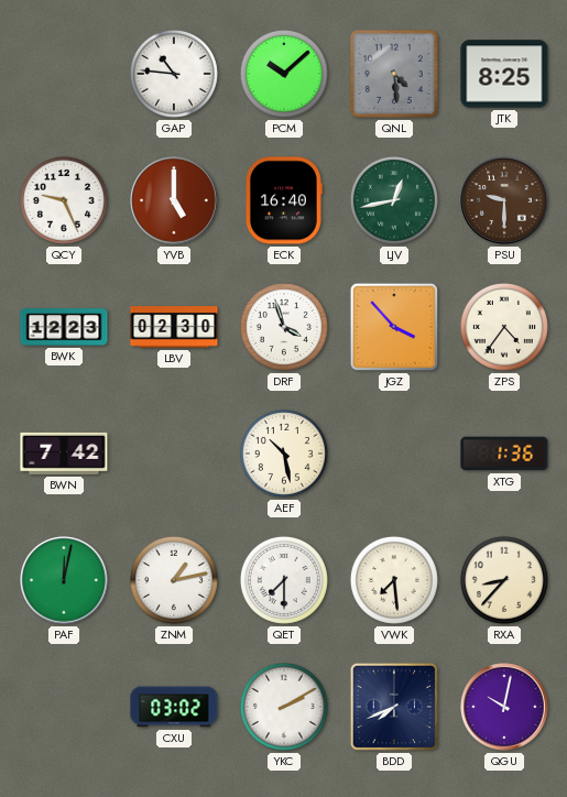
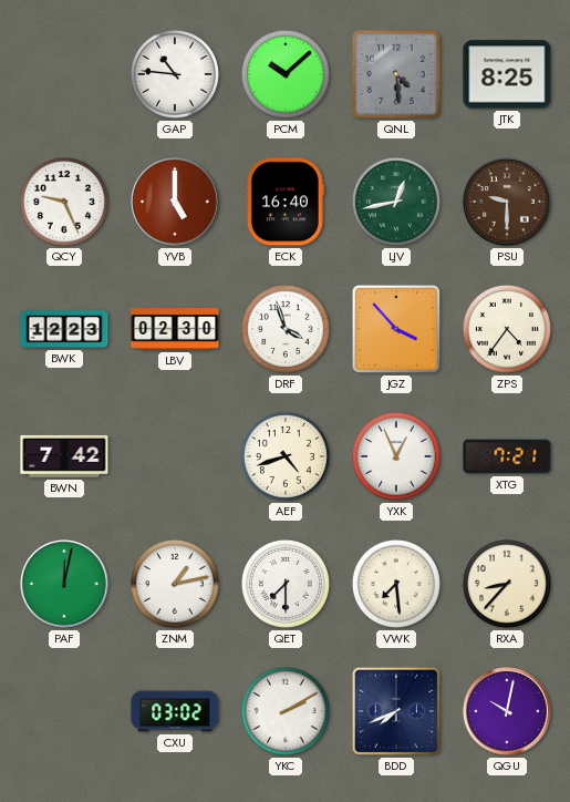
AEF: 10:28 -> 4:42
YXK: none -> 12:56
XTG: 1:36 -> 7:21
